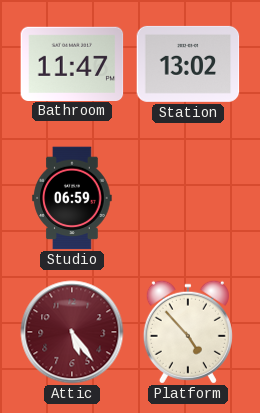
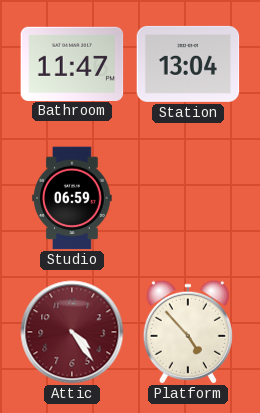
Station: 13:02 -> 13:04
Attic: 5:24 -> 4:24
